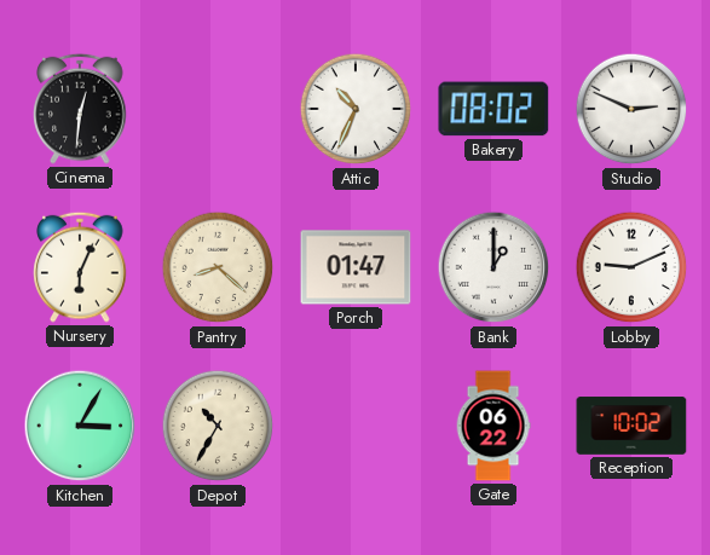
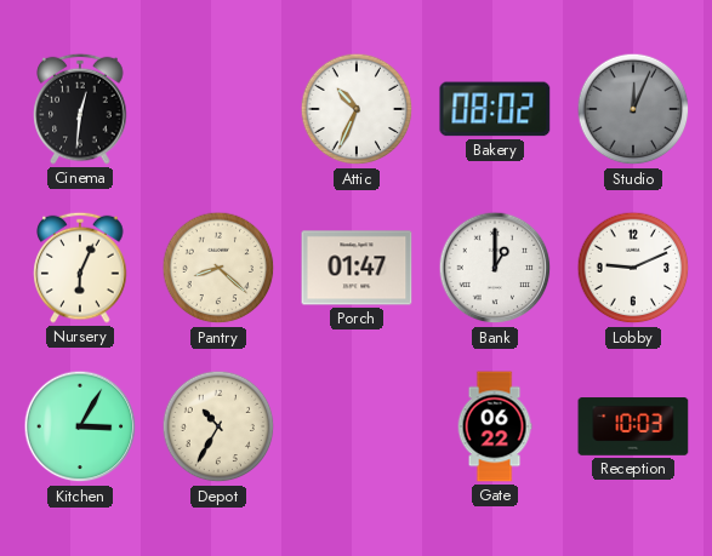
Studio: 2:49 -> 12:04
Studio dial: white -> grey
Reception: 10:02 -> 10:03
